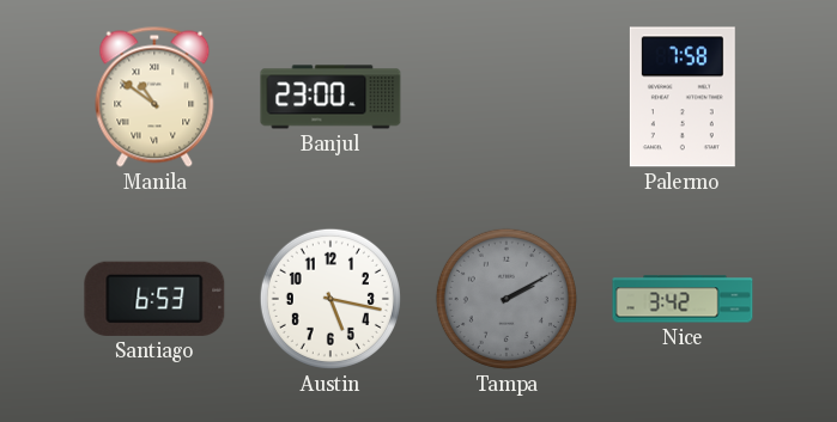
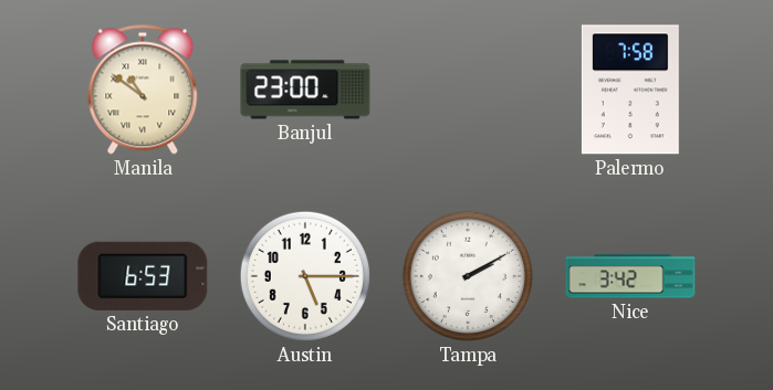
Austin: 5:17 -> 5:15
Tampa dial: grey -> white
